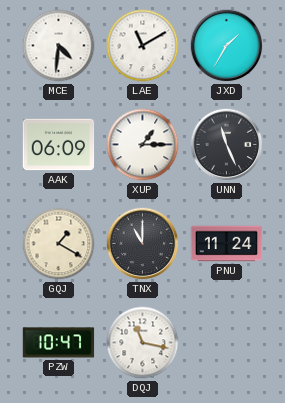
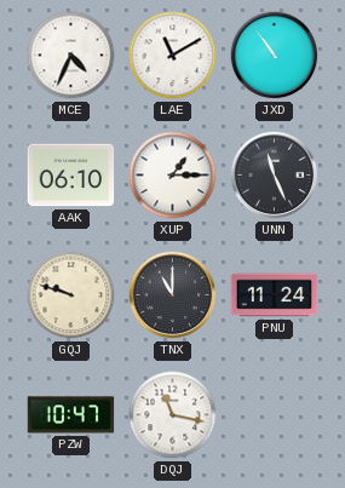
MCE: 4:31 -> 4:34
JXD: 1:35 -> 10:54
AAK: 06:09 -> 06:10
GQJ: 1:20 -> 9:48
